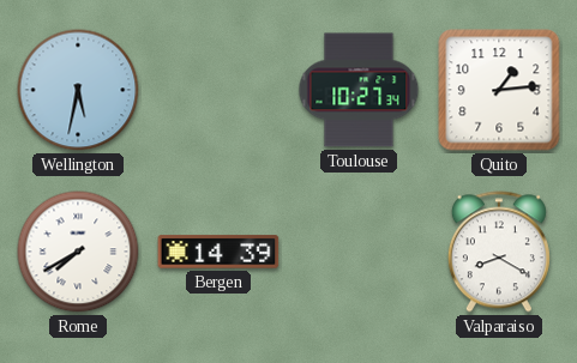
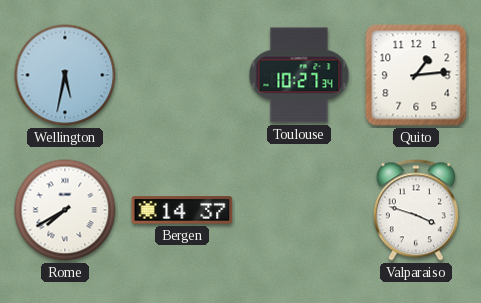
Bergen: 14:39 -> 14:37
Valparaiso: 8:20 -> 3:48
